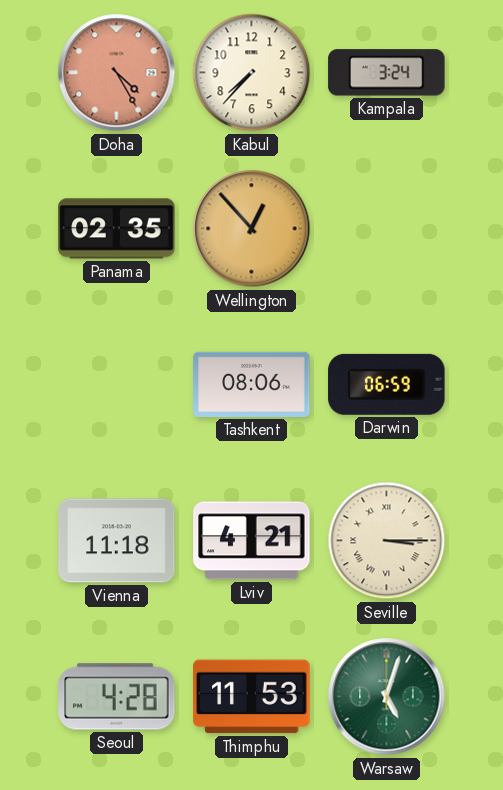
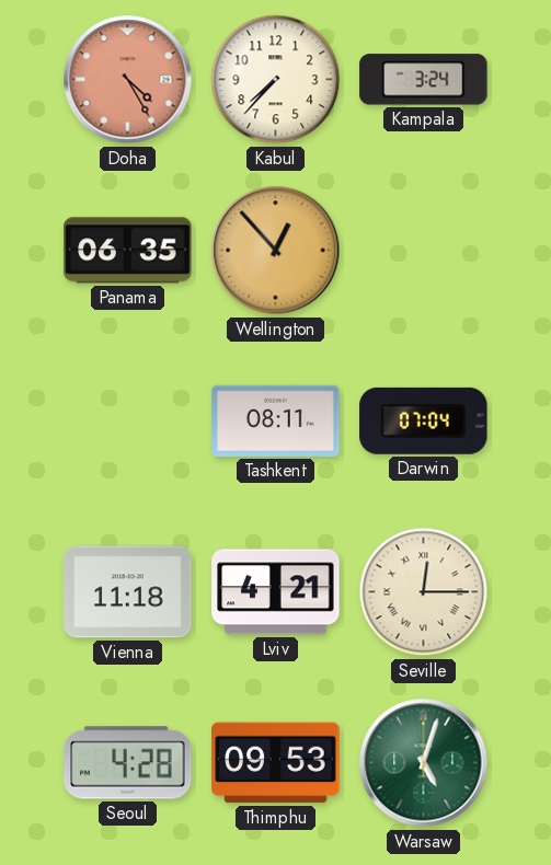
Panama: 02:35 -> 06:35
Tashkent: 08:06 -> 08:11
Darwin: 06:59 -> 07:04
Seville: 3:15 -> 12:15
Thimphu: 11:53 -> 09:53
